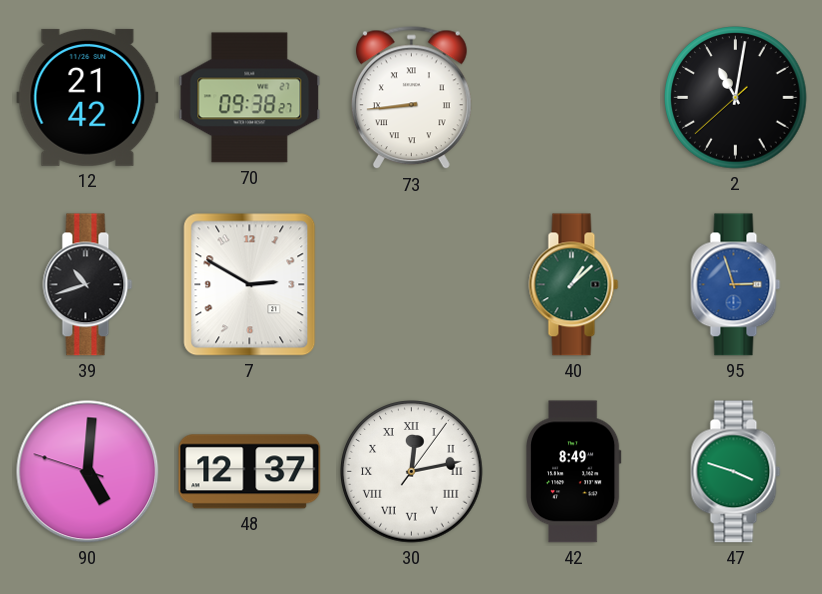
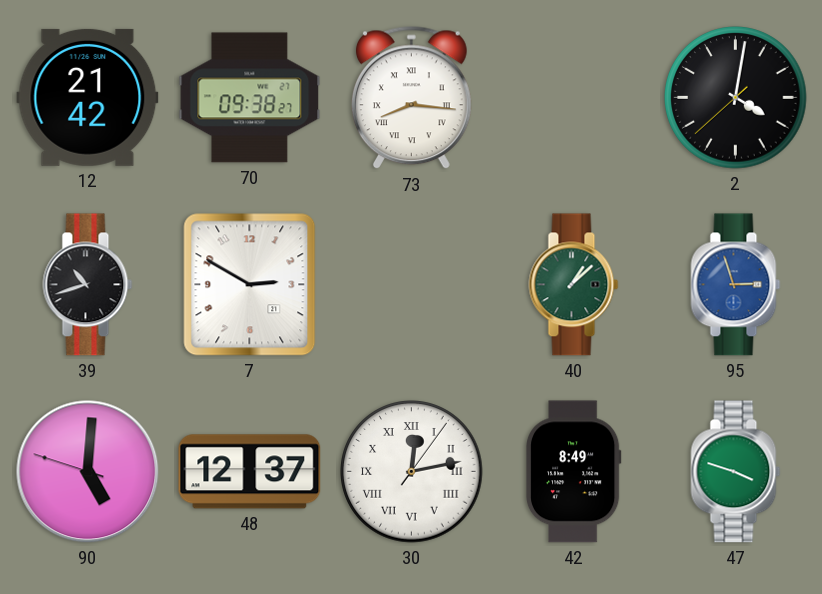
73: 8:44 -> 8:16
2: 11:01 -> 4:01
